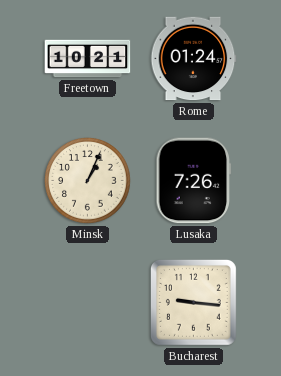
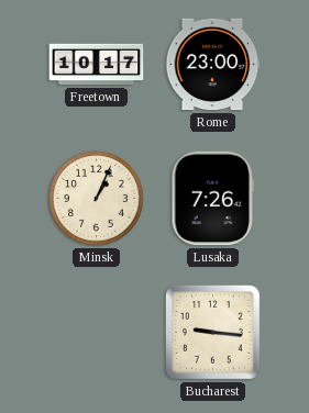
Freetown: 10:21 -> 10:17
Rome: 01:24 -> 23:00
